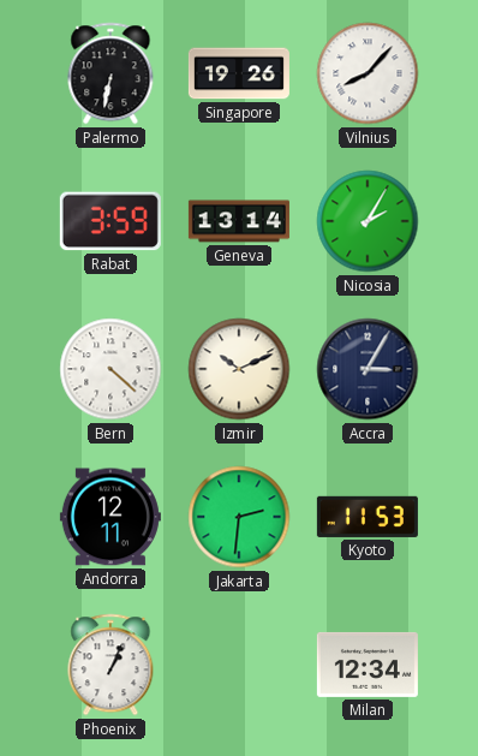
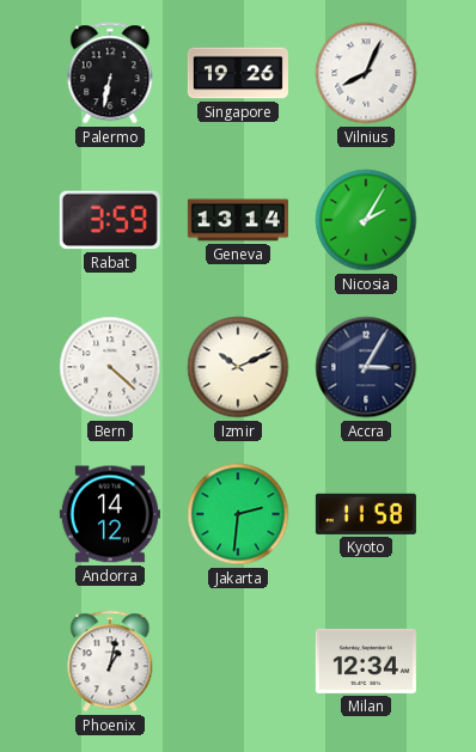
Vilnius: 8:07 -> 8:04
Andorra: 12:11 -> 14:12
Kyoto: 11:53 -> 11:58
Phoenix: 1:04 -> 1:02
